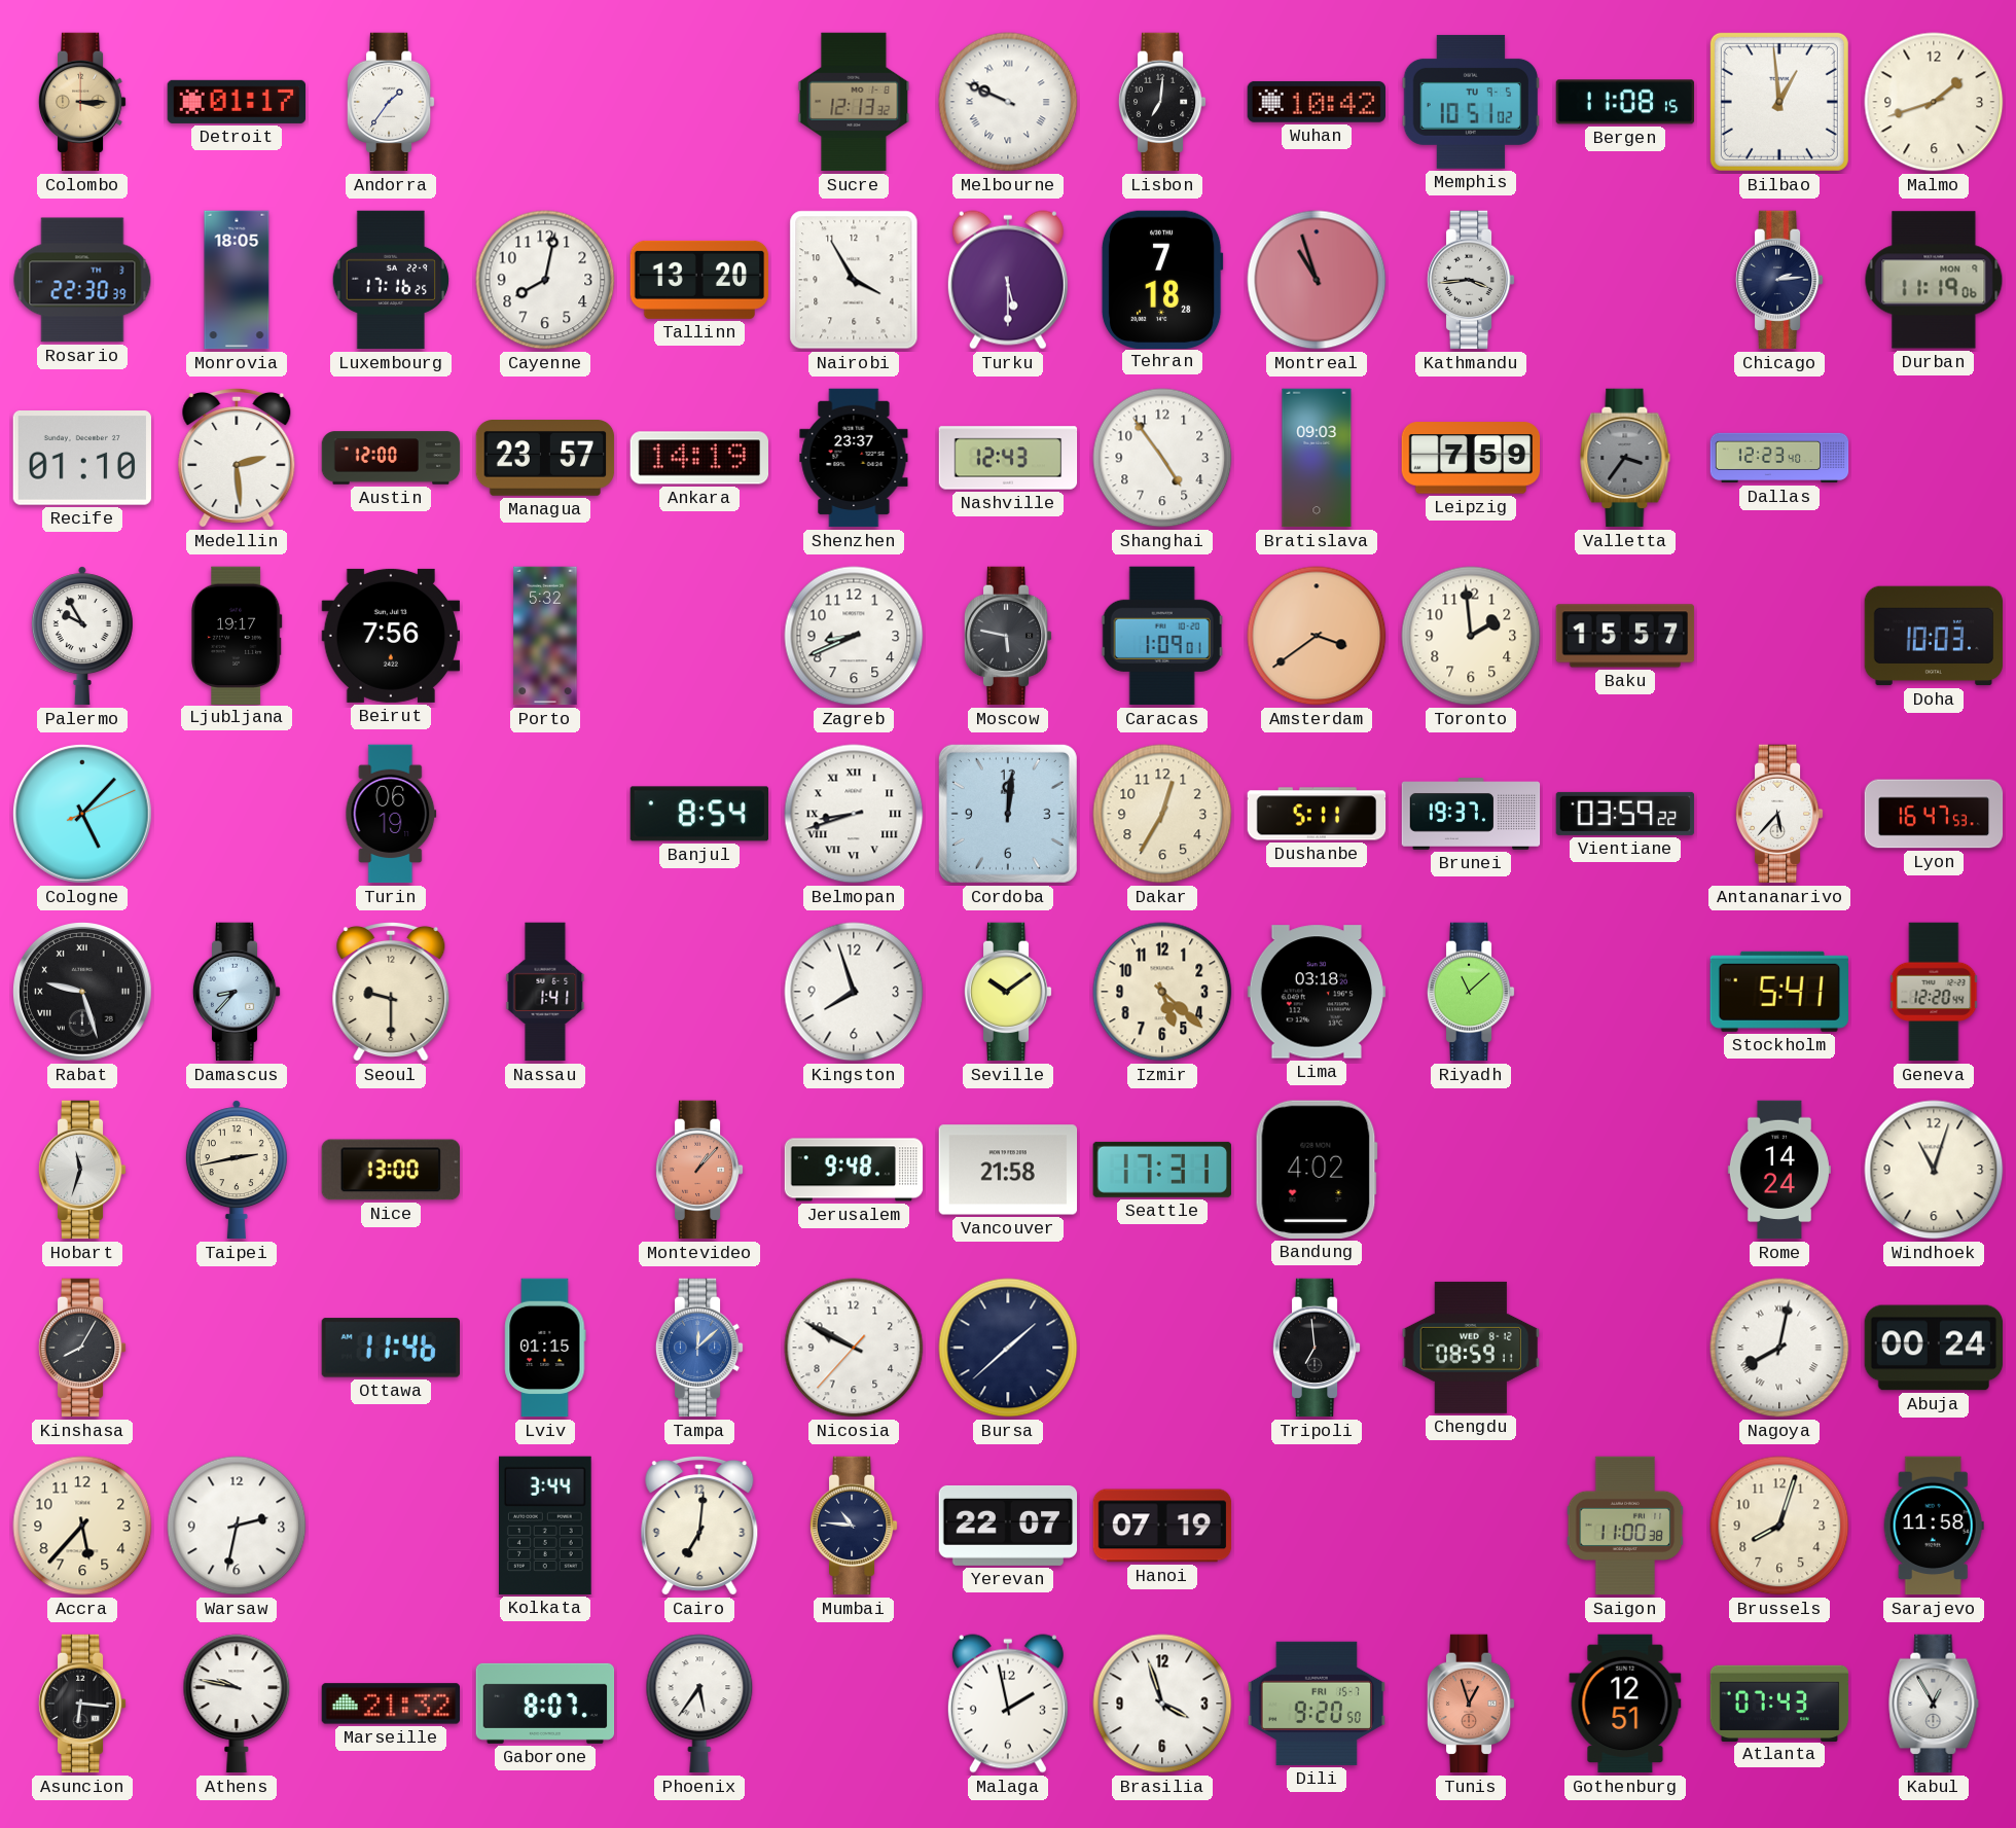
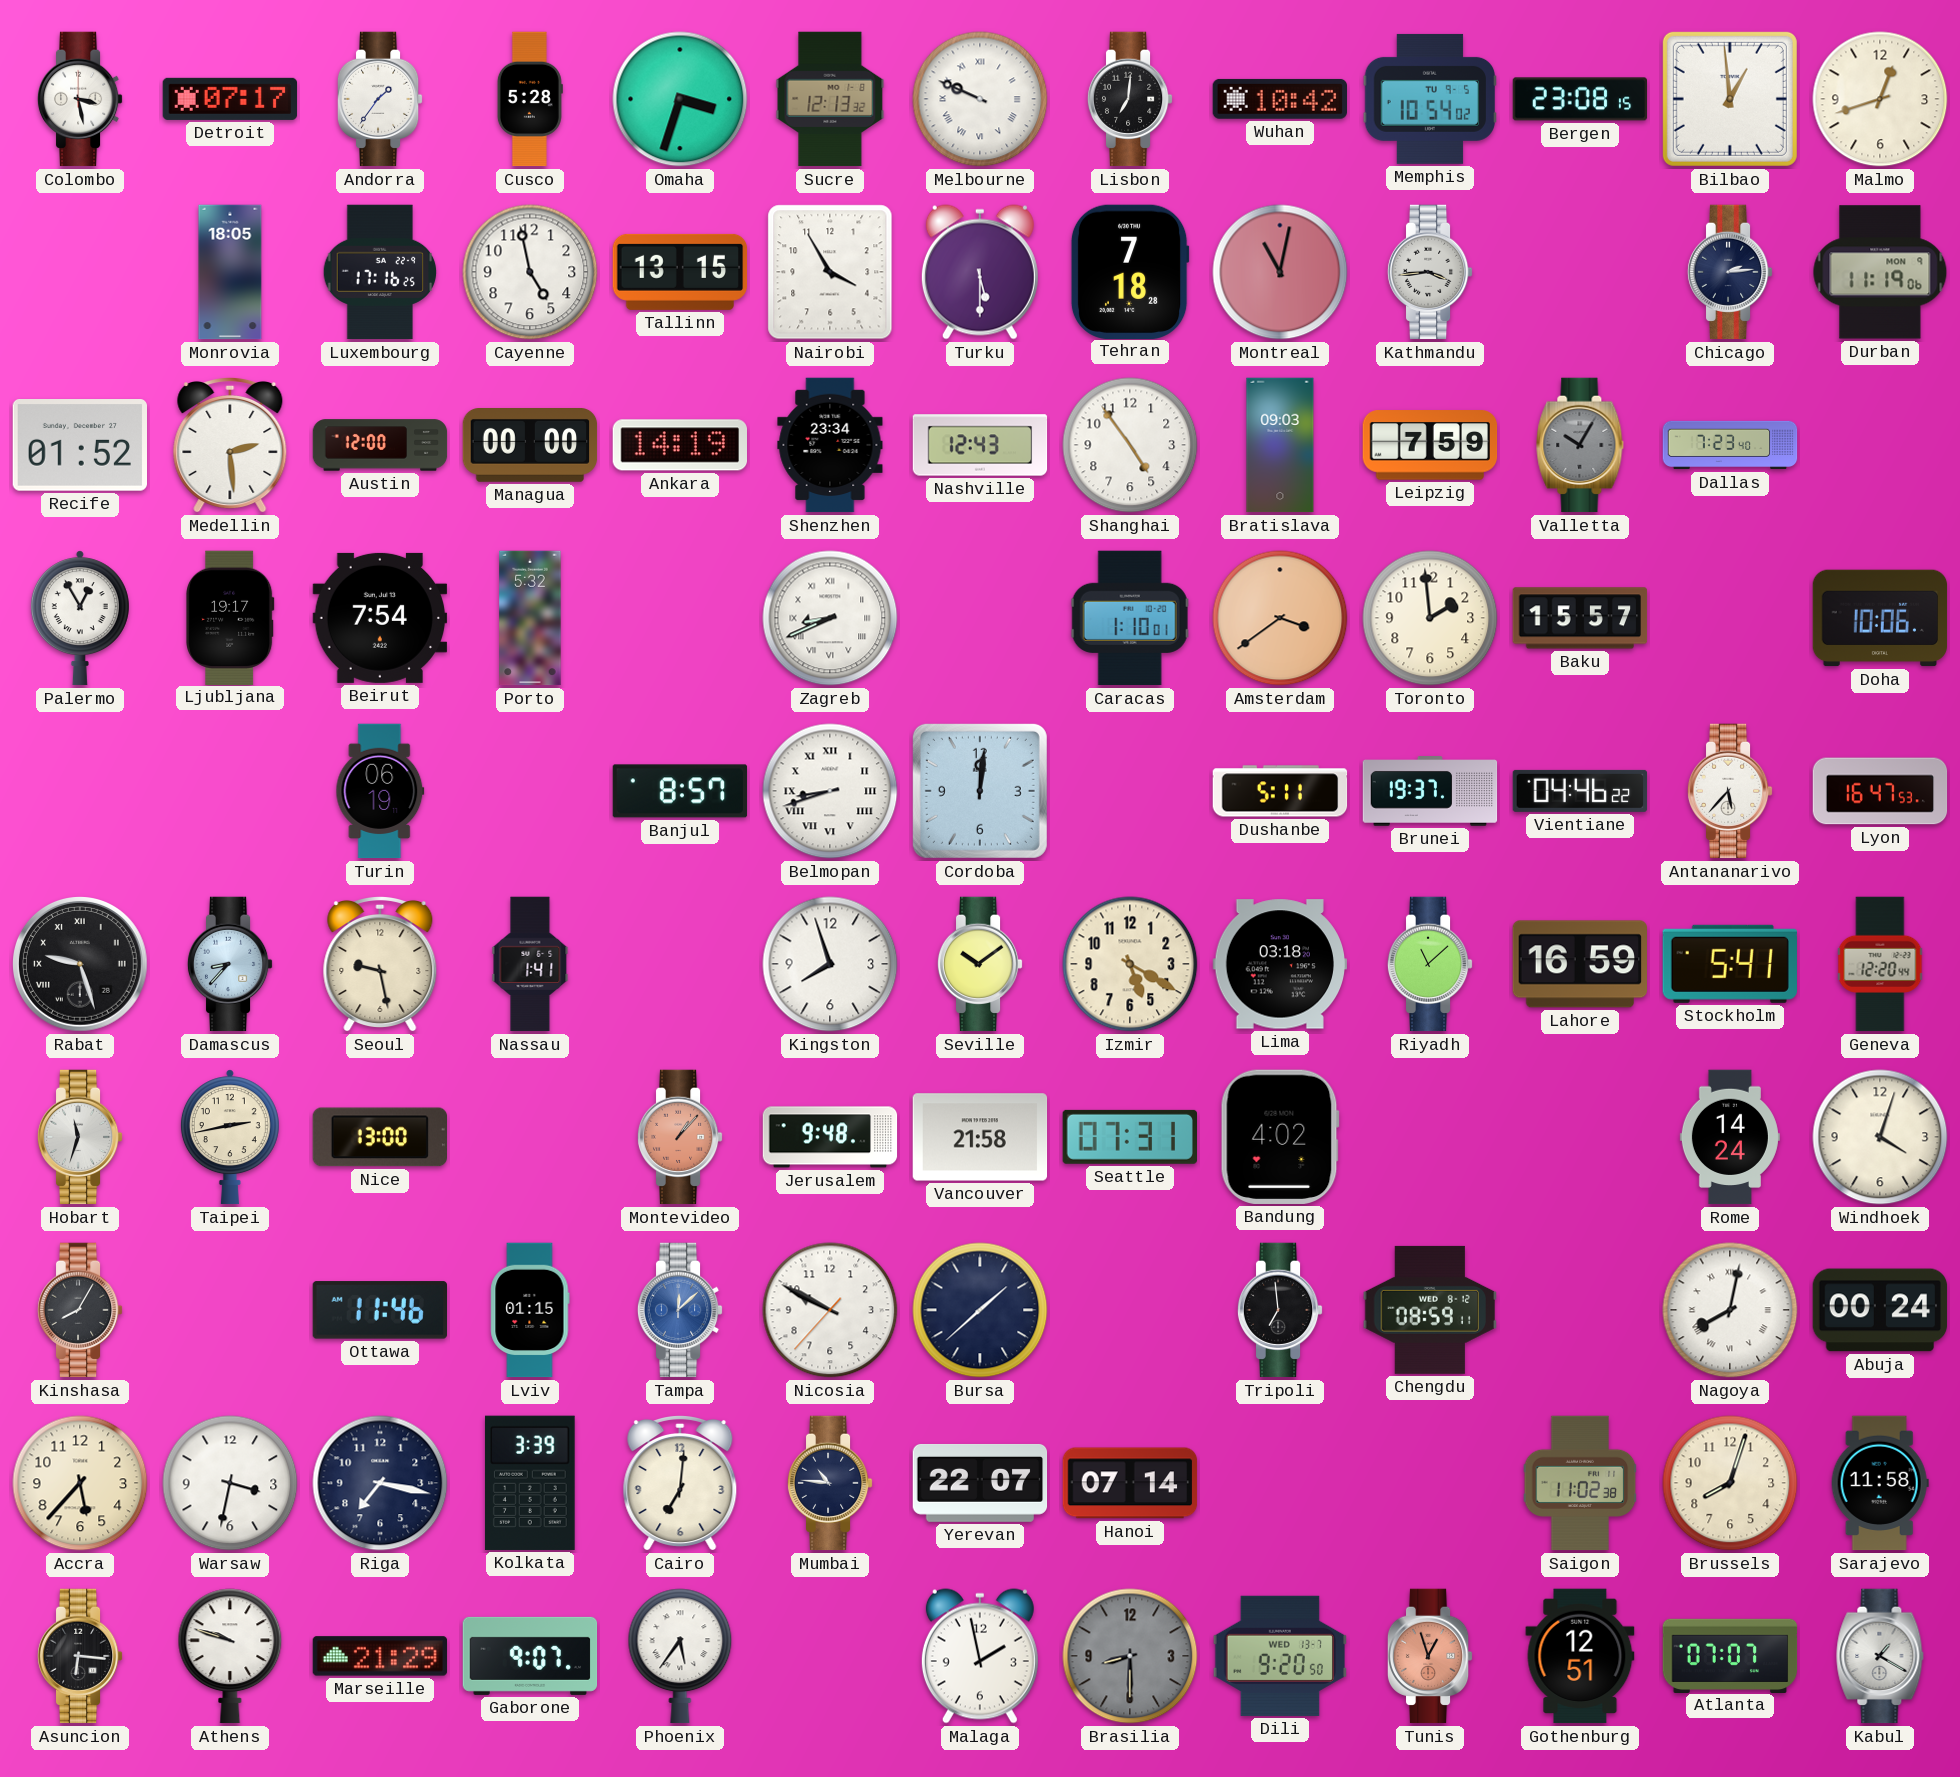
Colombo: 3:15 -> 3:28
Colombo dial: champagne -> white
Detroit: 01:17 -> 07:17
Cusco: none -> 5:28
Omaha: none -> 3:33
Memphis: 10:51 -> 10:54
Bergen: 11:08 -> 23:08
Malmo: 1:42 -> 12:42
Rosario: 22:30 -> none
Cayenne: 8:02 -> 4:58
Tallinn: 13:20 -> 13:15
Montreal: 10:57 -> 11:02
Recife: 01:10 -> 01:52
Managua: 23:57 -> 00:00
Shenzhen: 23:37 -> 23:34
Valletta: 3:36 -> 10:05
Dallas: 12:23 -> 7:23
Palermo: 9:55 -> 12:55
Beirut: 7:56 -> 7:54
Zagreb numerals: Arabic -> Roman
Moscow: 5:47 -> none
Caracas: 1:09 -> 1:10
Doha: 10:03 -> 10:06
Cologne: 5:07 -> none
Banjul: 8:54 -> 8:57
Dakar: 12:35 -> none
Vientiane: 03:59 -> 04:46
Seoul: 9:30 -> 9:28
Izmir: 5:22 -> 5:20
Lahore: none -> 16:59
Seattle: 17:31 -> 07:31
Windhoek: 11:03 -> 4:03
Warsaw: 2:32 -> 3:32
Riga: none -> 7:17
Kolkata: 3:44 -> 3:39
Hanoi: 07:19 -> 07:14
Saigon: 11:00 -> 11:02
Athens: 9:47 -> 9:48
Marseille: 21:32 -> 21:29
Gaborone: 8:07 -> 9:07
Brasilia: 3:57 -> 8:30
Brasilia dial: white -> grey
Dili date: FRI 15-7 -> WED 13-7
Atlanta: 07:43 -> 07:07
Kabul: 12:55 -> 1:20
